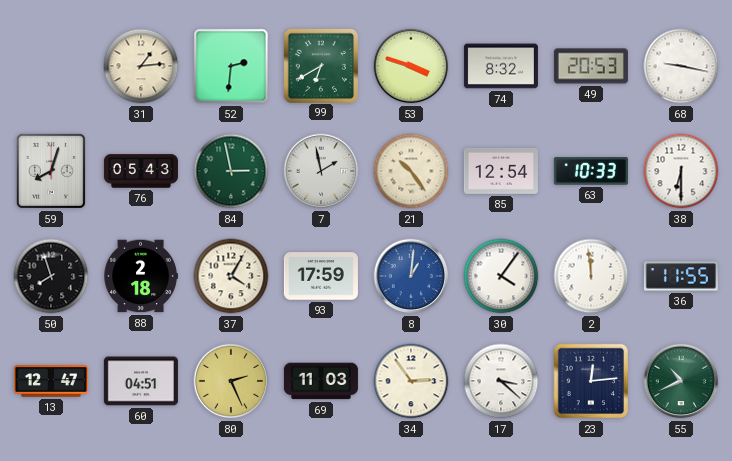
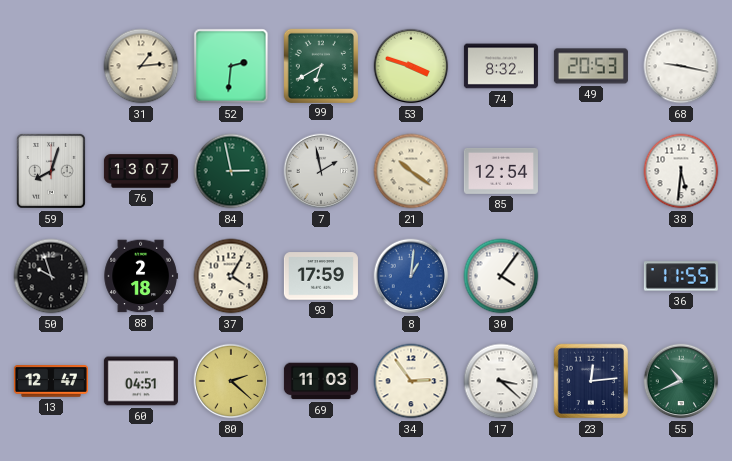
76: 05:43 -> 13:07
21: 10:24 -> 10:21
63: 10:33 -> none
38: 6:30 -> 5:31
50: 7:57 -> 9:57
2: 11:59 -> none
80: 2:26 -> 2:22
